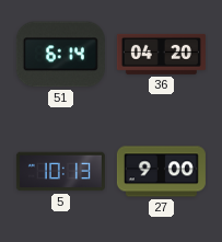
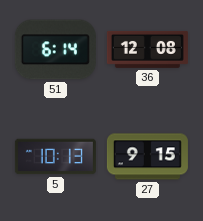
36: 04:20 -> 12:08
27: 9:00 -> 9:15
